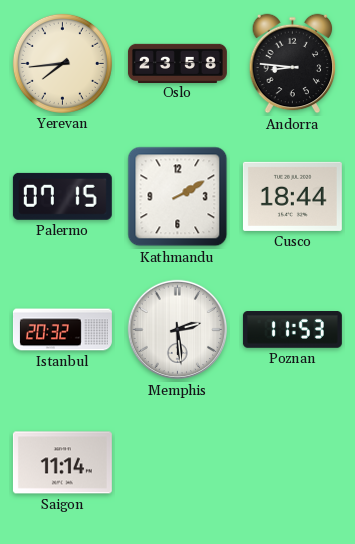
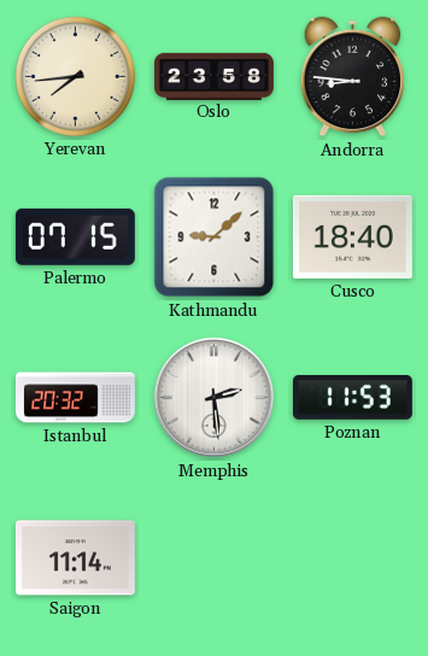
Kathmandu: 2:10 -> 9:08
Cusco: 18:44 -> 18:40
